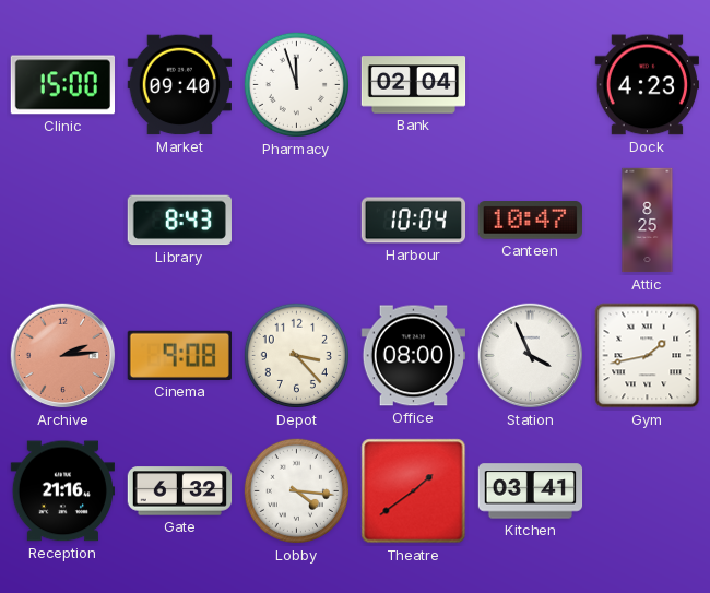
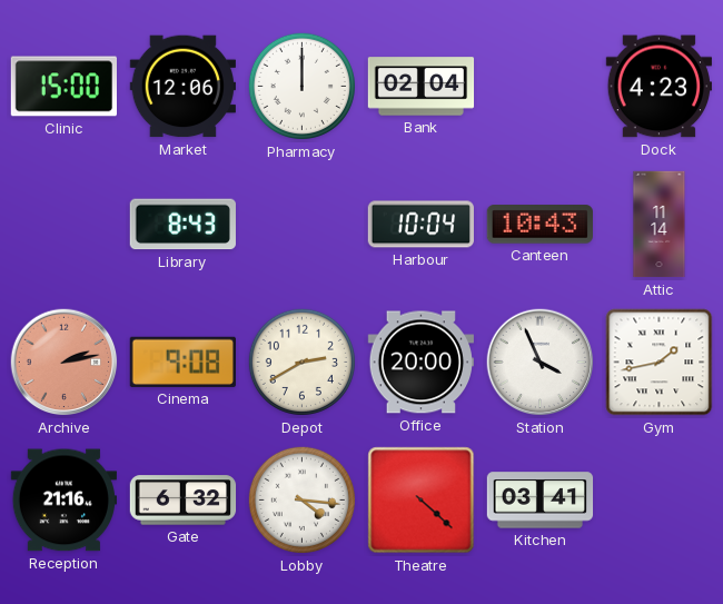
Market: 09:40 -> 12:06
Pharmacy: 11:57 -> 12:00
Canteen: 10:47 -> 10:43
Attic: 8:25 -> 11:14
Archive: 2:14 -> 2:13
Depot: 3:23 -> 2:40
Office: 08:00 -> 20:00
Theatre: 1:39 -> 4:22
